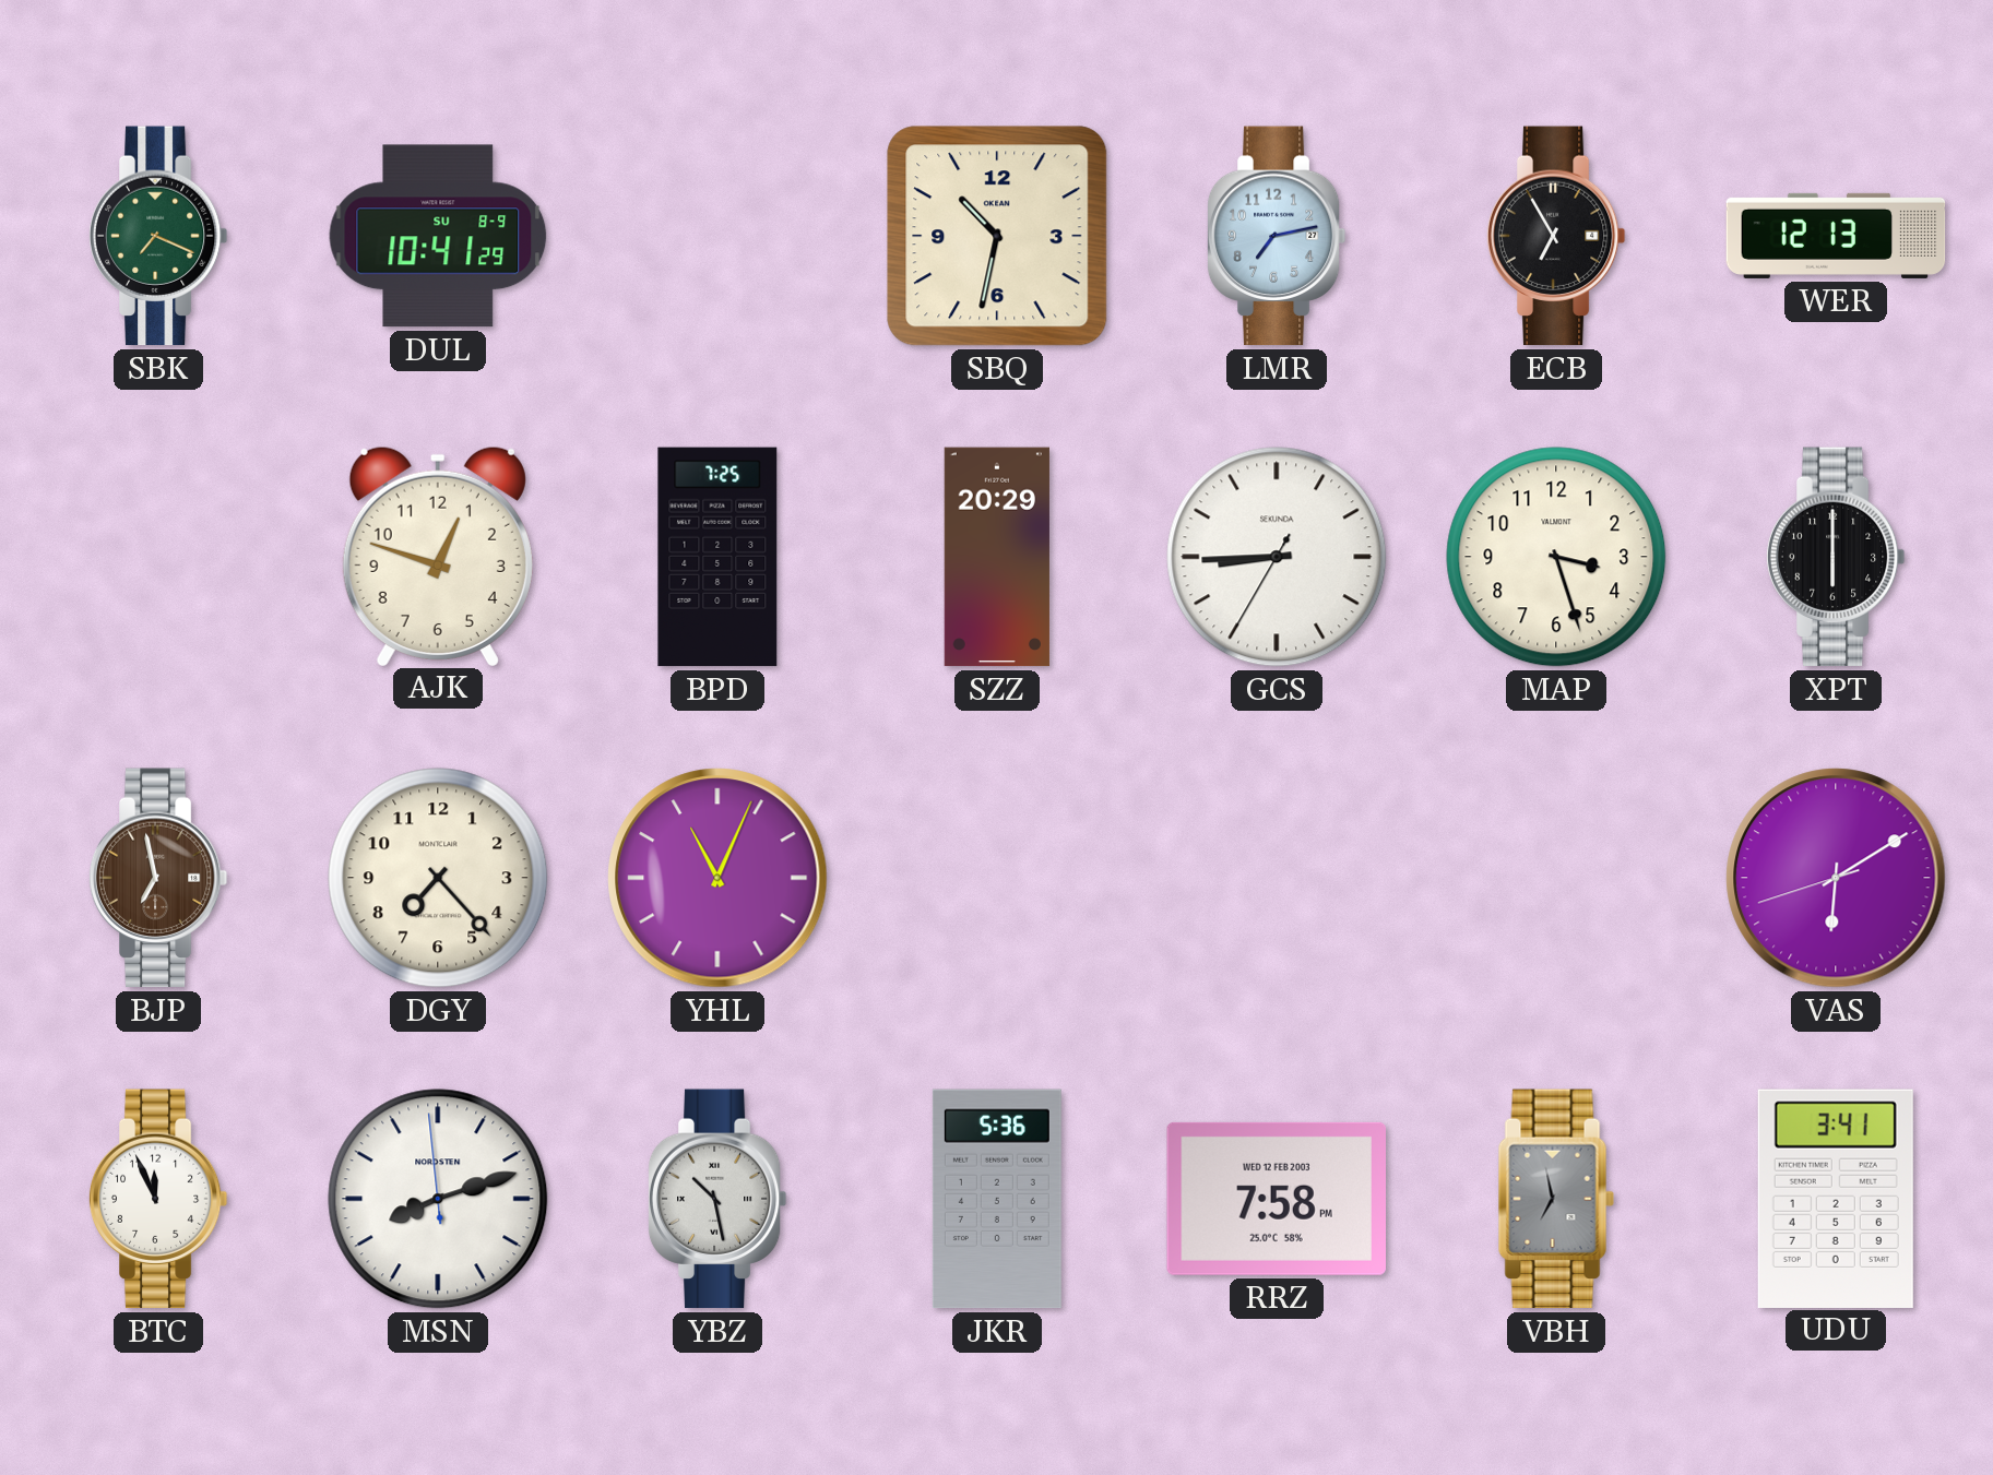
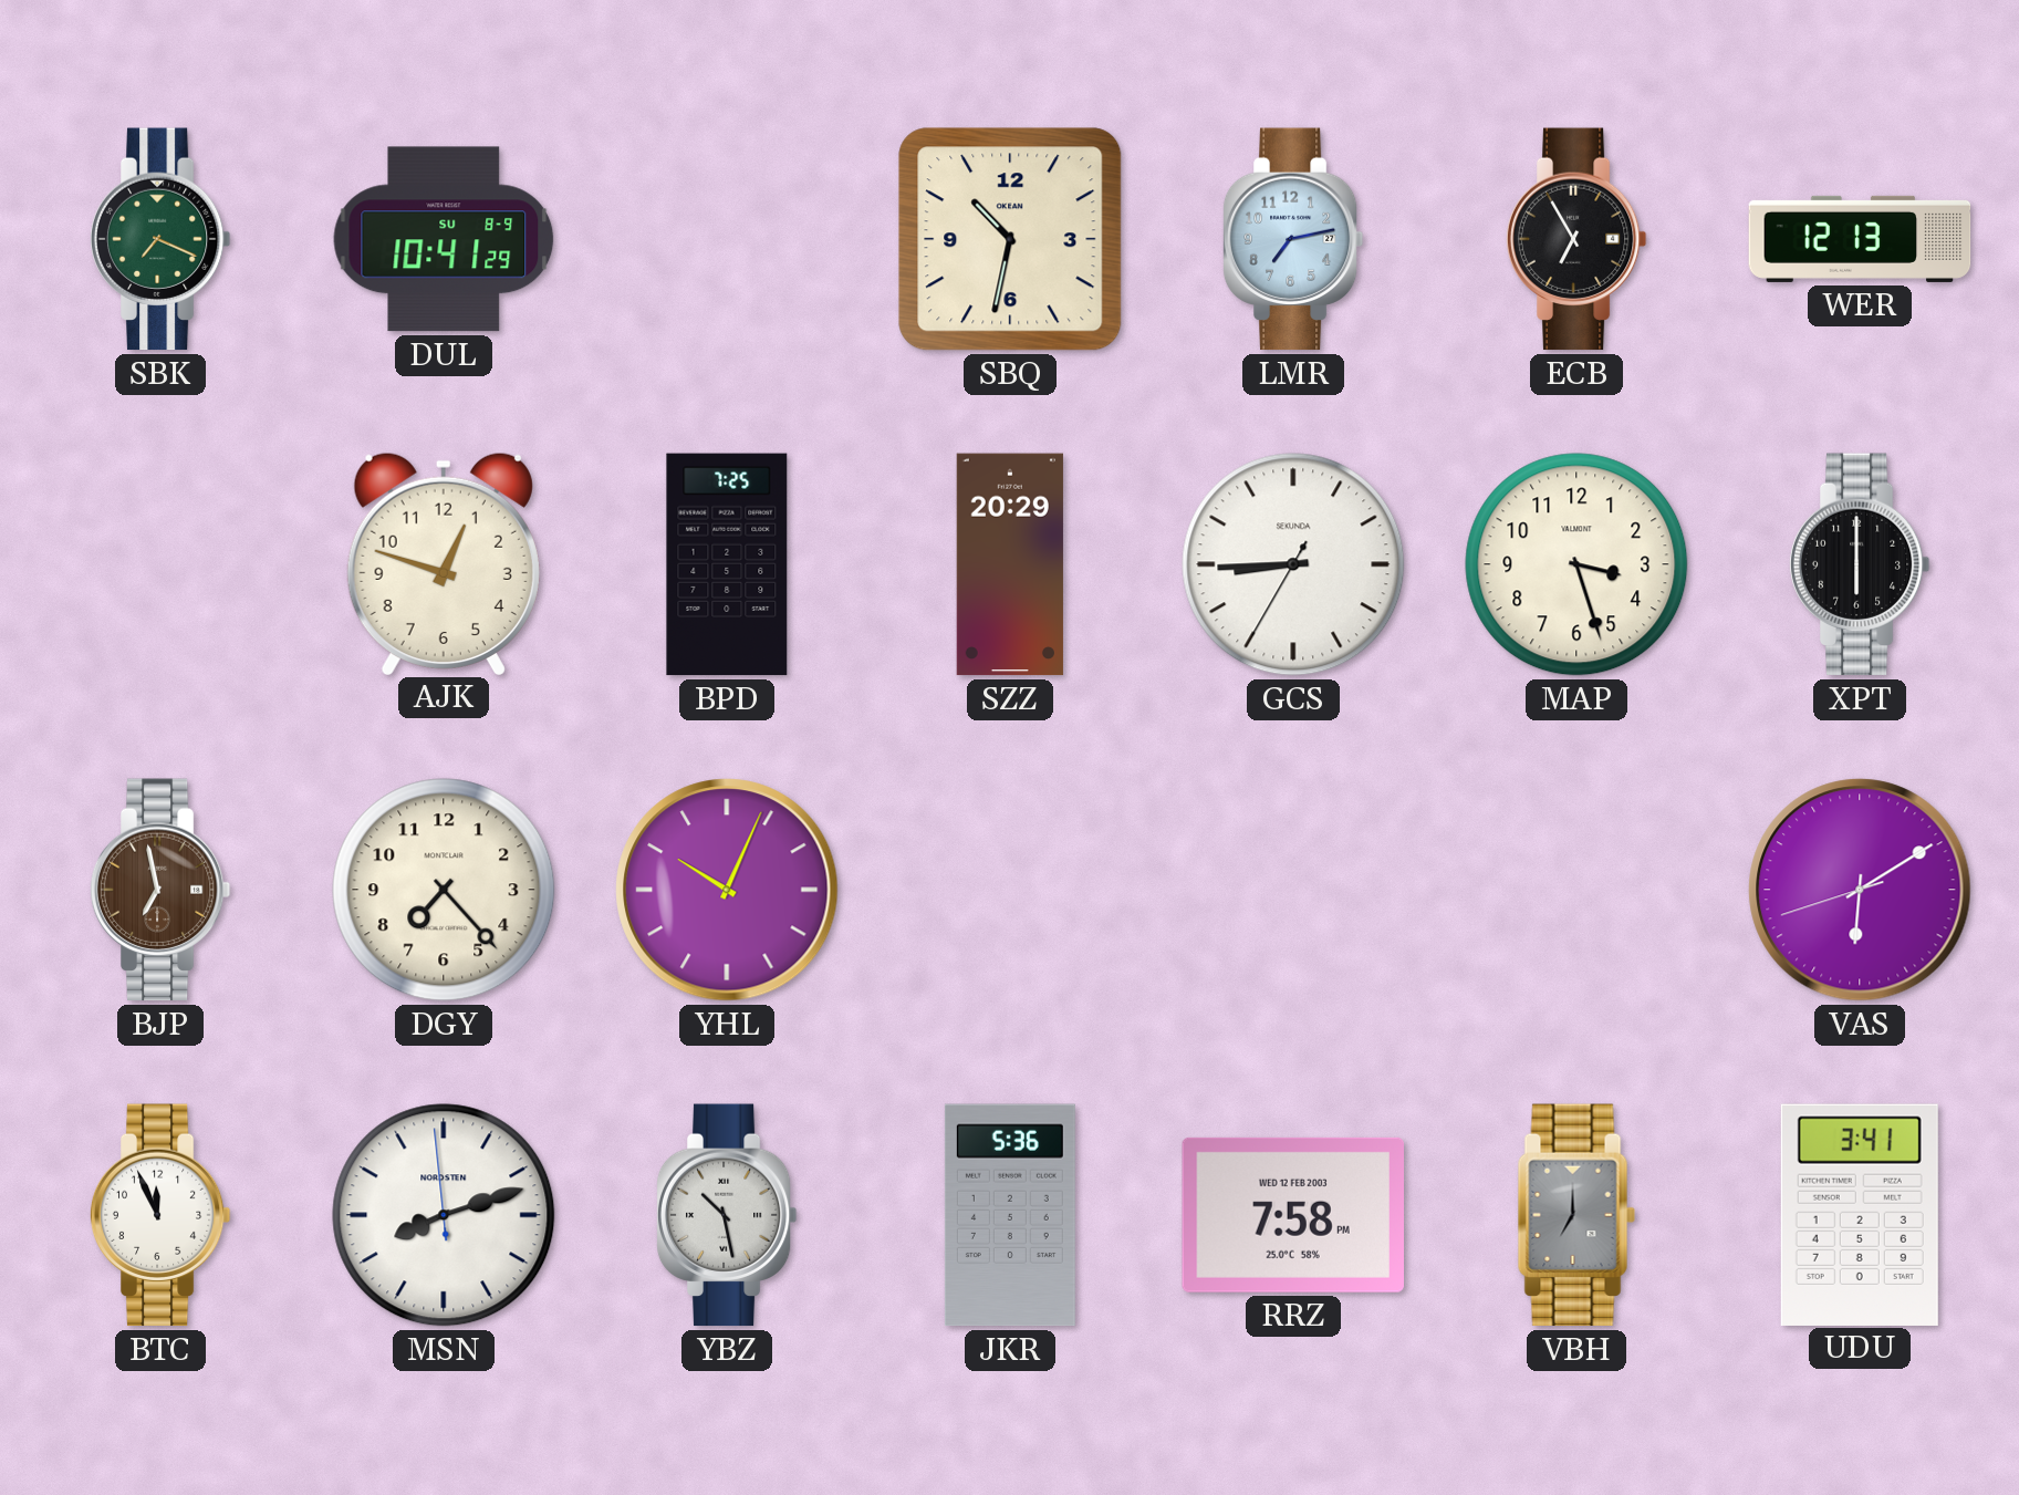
YHL: 11:04 -> 10:04
VBH: 6:58 -> 7:00
